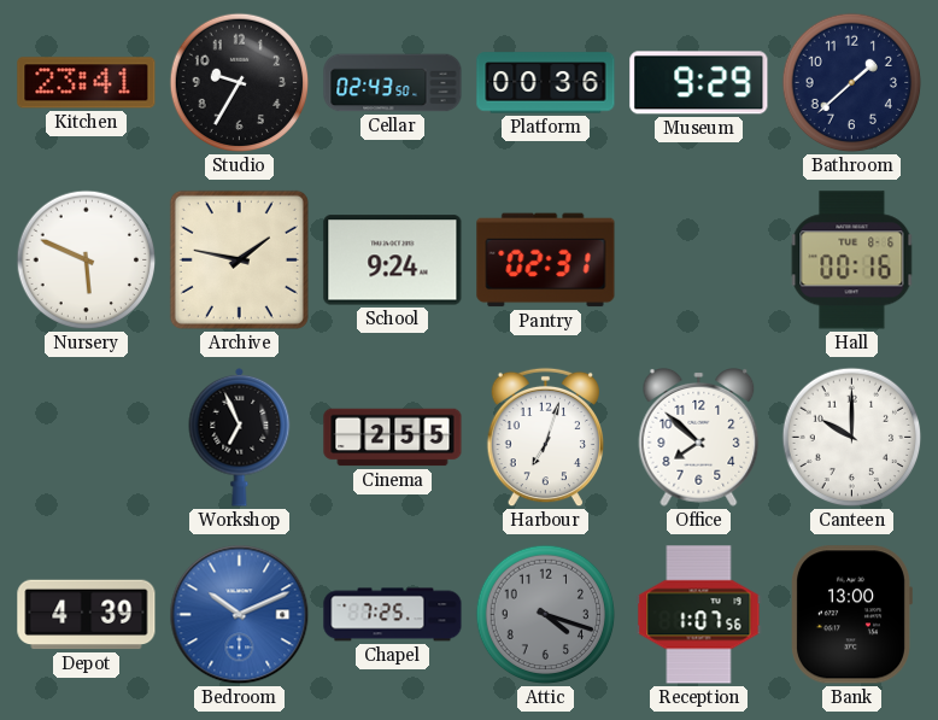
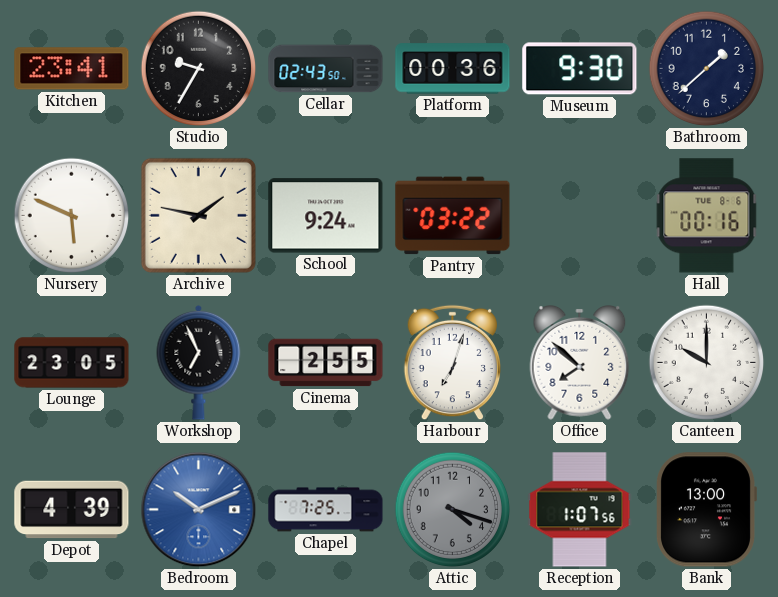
Museum: 9:29 -> 9:30
Pantry: 02:31 -> 03:22
Lounge: none -> 23:05
